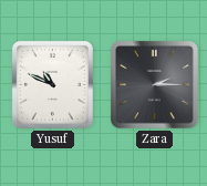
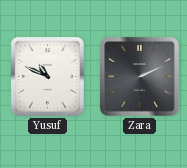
Zara: 2:15 -> 2:11
